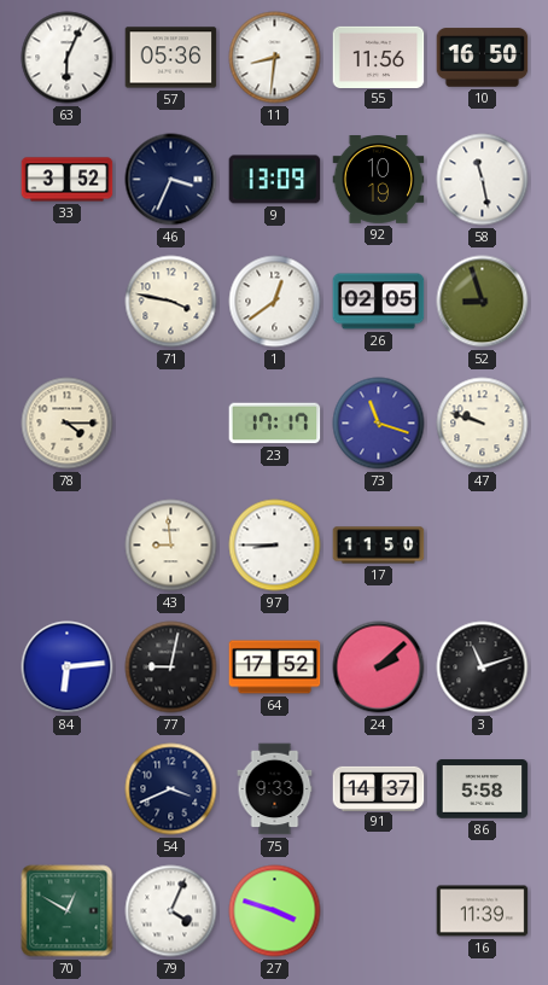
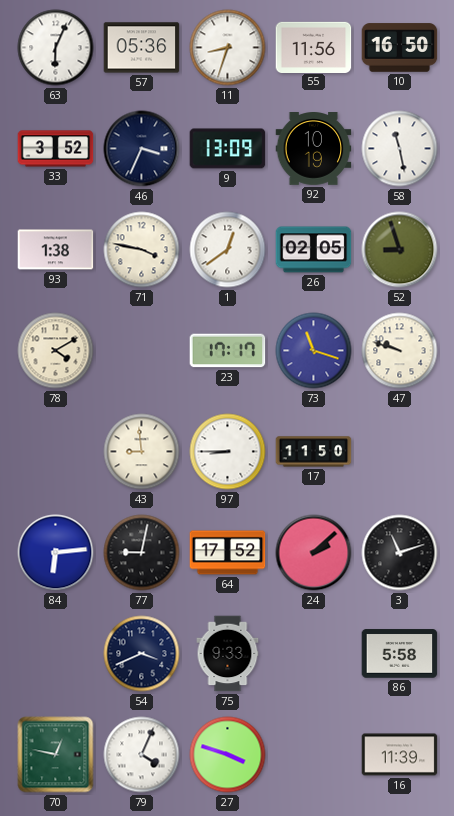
11: 8:31 -> 8:33
93: none -> 1:38
78: 4:15 -> 4:10
91: 14:37 -> none
70: 12:50 -> 12:47
